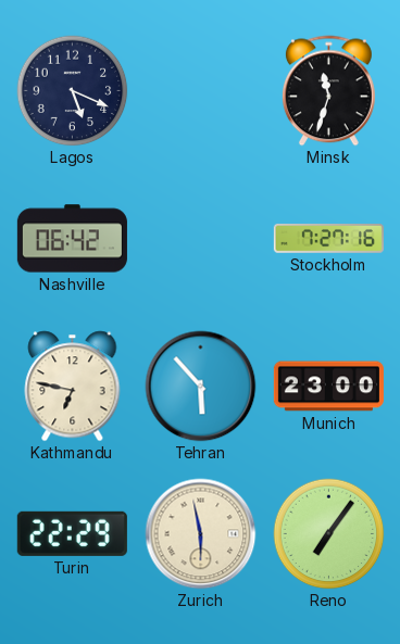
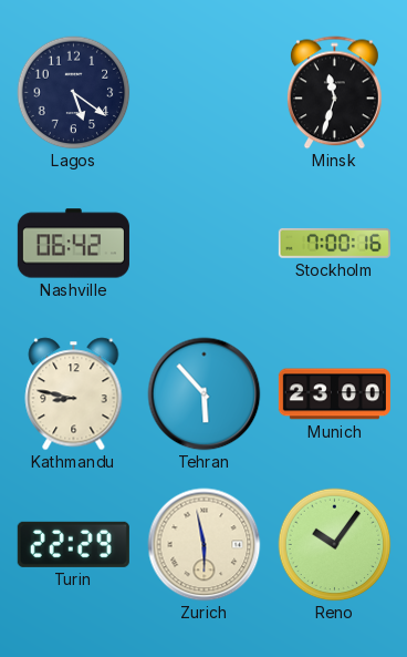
Lagos: 5:19 -> 5:21
Stockholm: 7:27 -> 7:00
Kathmandu: 6:47 -> 8:47
Reno: 7:06 -> 10:06
